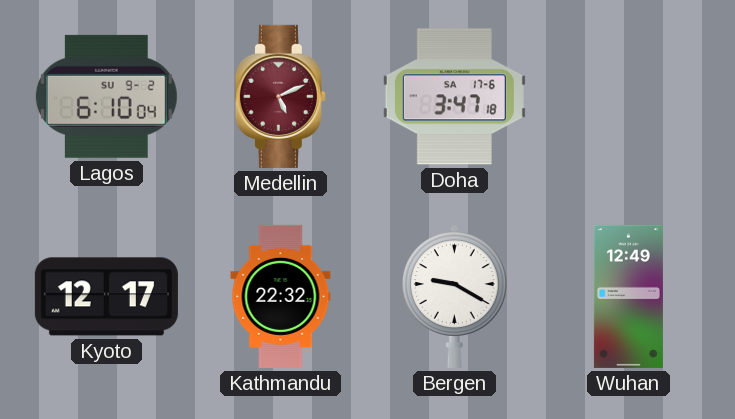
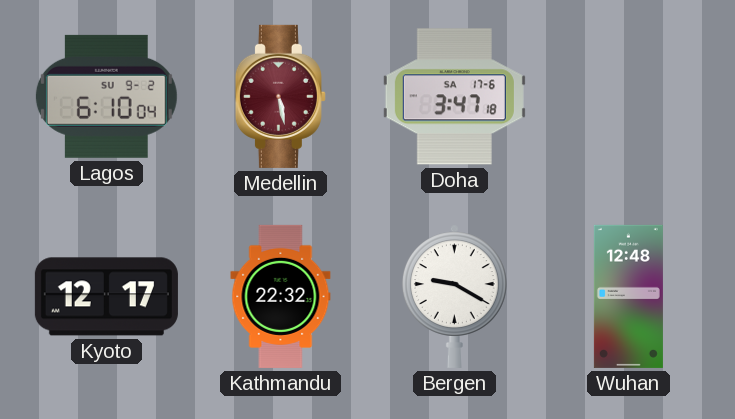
Medellin: 5:11 -> 5:28
Wuhan: 12:49 -> 12:48
